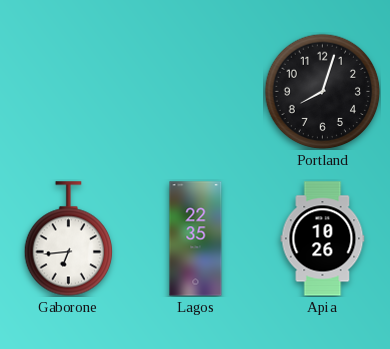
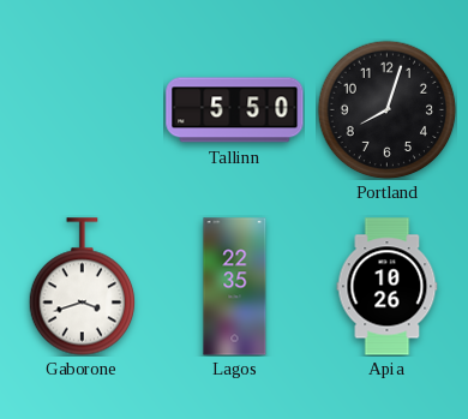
Tallinn: none -> 5:50
Gaborone: 6:44 -> 3:42
